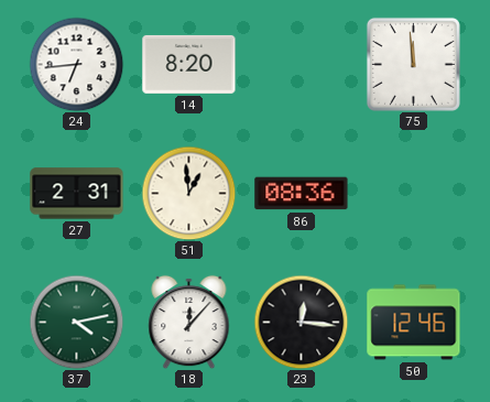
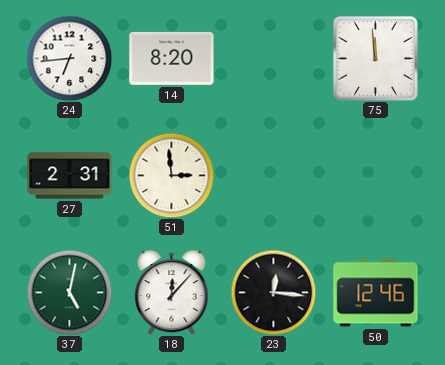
51: 12:59 -> 2:59
86: 08:36 -> none
37: 4:13 -> 5:02
